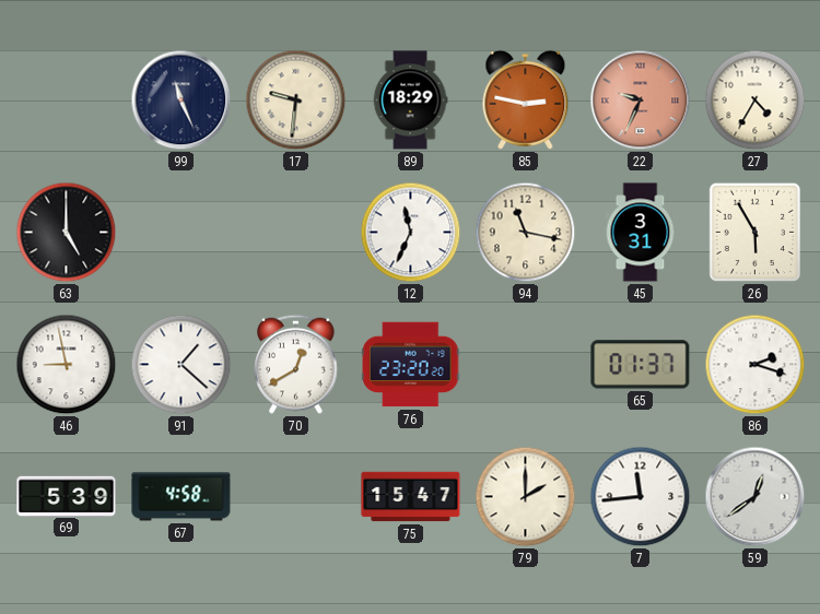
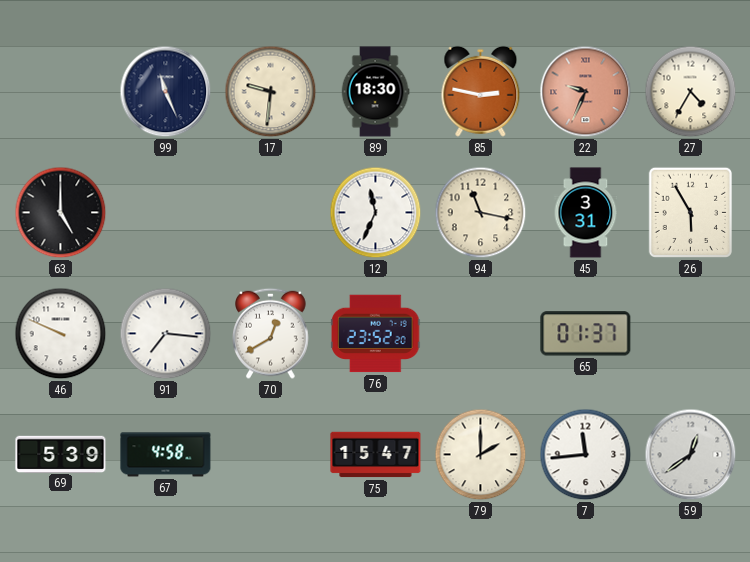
89: 18:29 -> 18:30
46: 8:58 -> 9:49
91: 1:22 -> 7:16
76: 23:20 -> 23:52
86: 2:18 -> none
